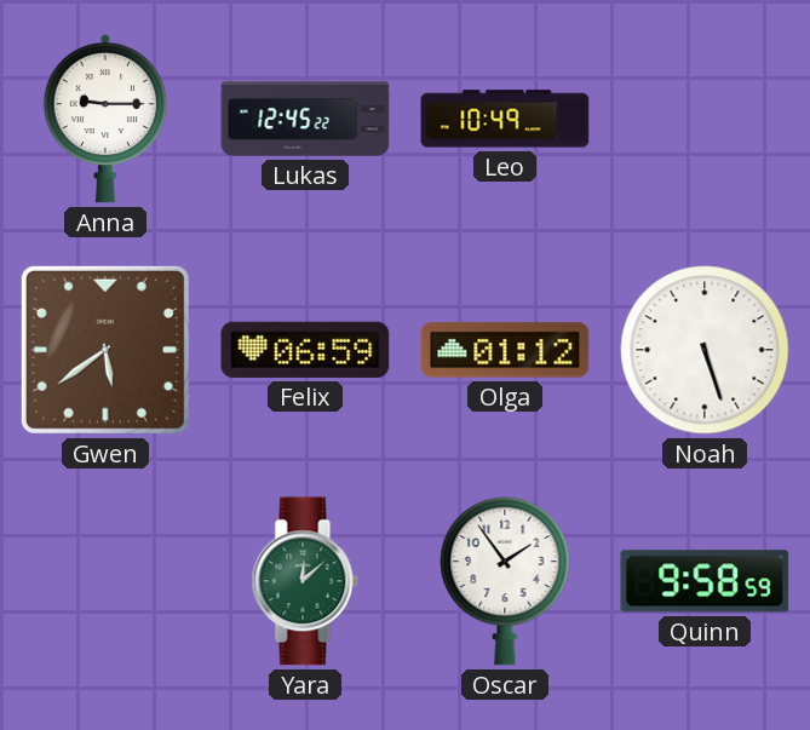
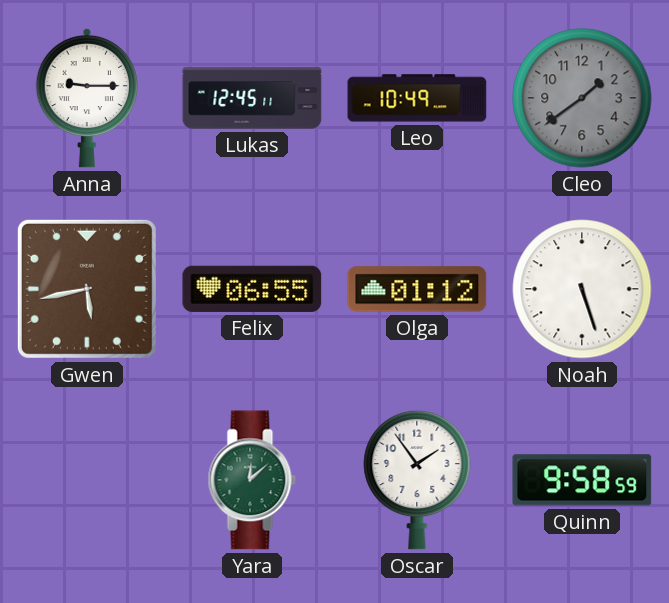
Lukas: 12:45:22 -> 12:45:11
Cleo: none -> 1:39
Gwen: 5:39 -> 5:43
Felix: 06:59 -> 06:55
